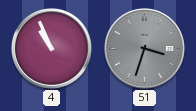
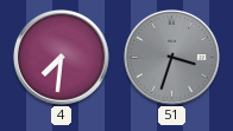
4: 10:56 -> 7:31
